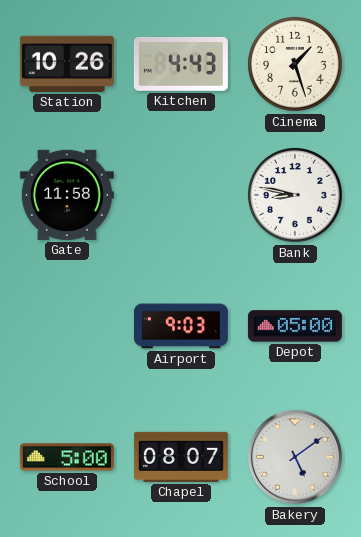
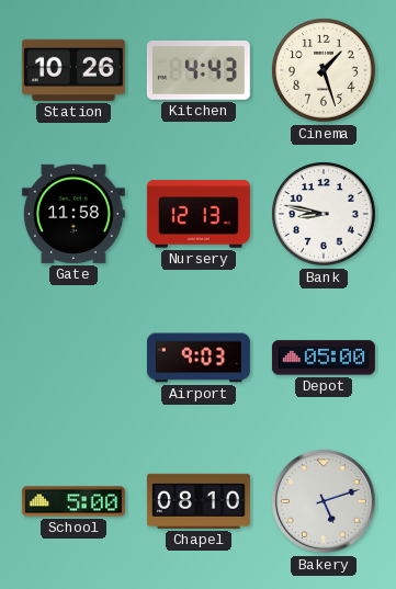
Nursery: none -> 12:13
Chapel: 08:07 -> 08:10
Bakery: 5:09 -> 5:12
